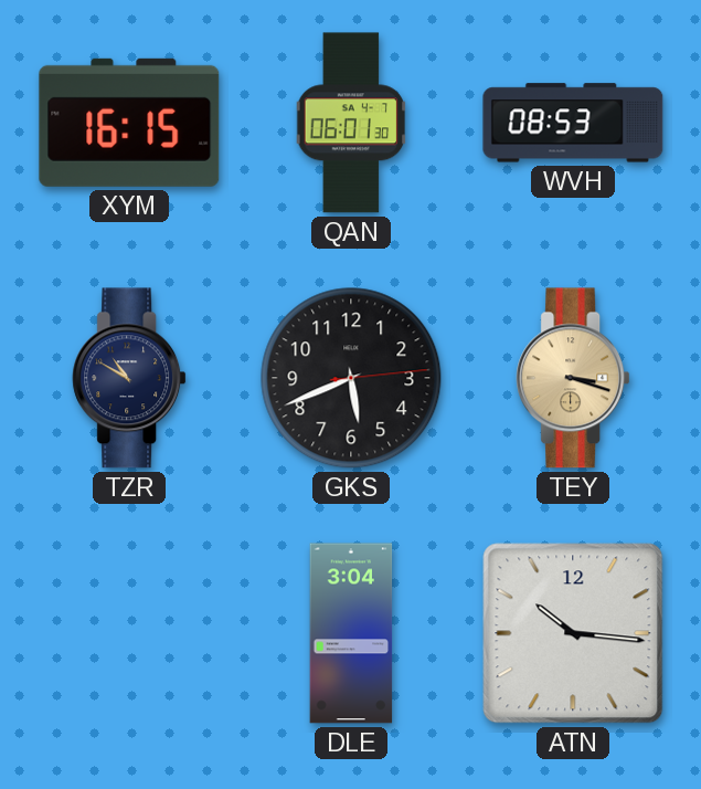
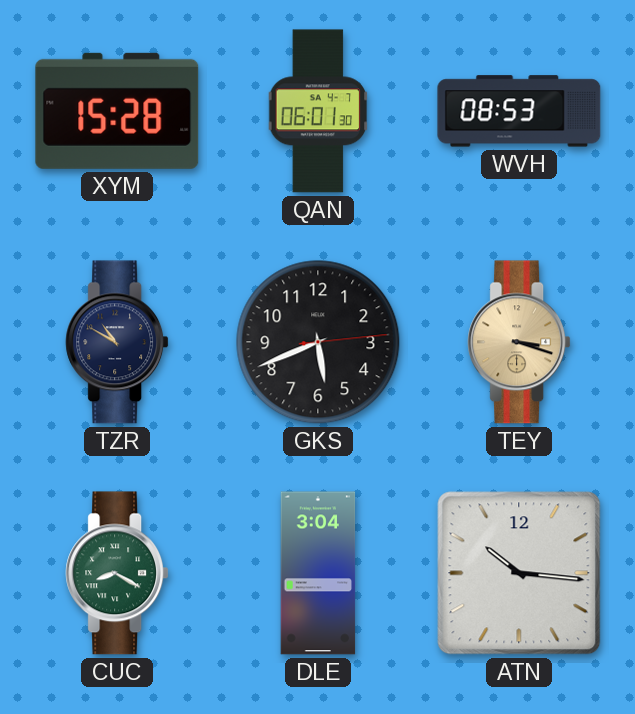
XYM: 16:15 -> 15:28
CUC: none -> 8:20
